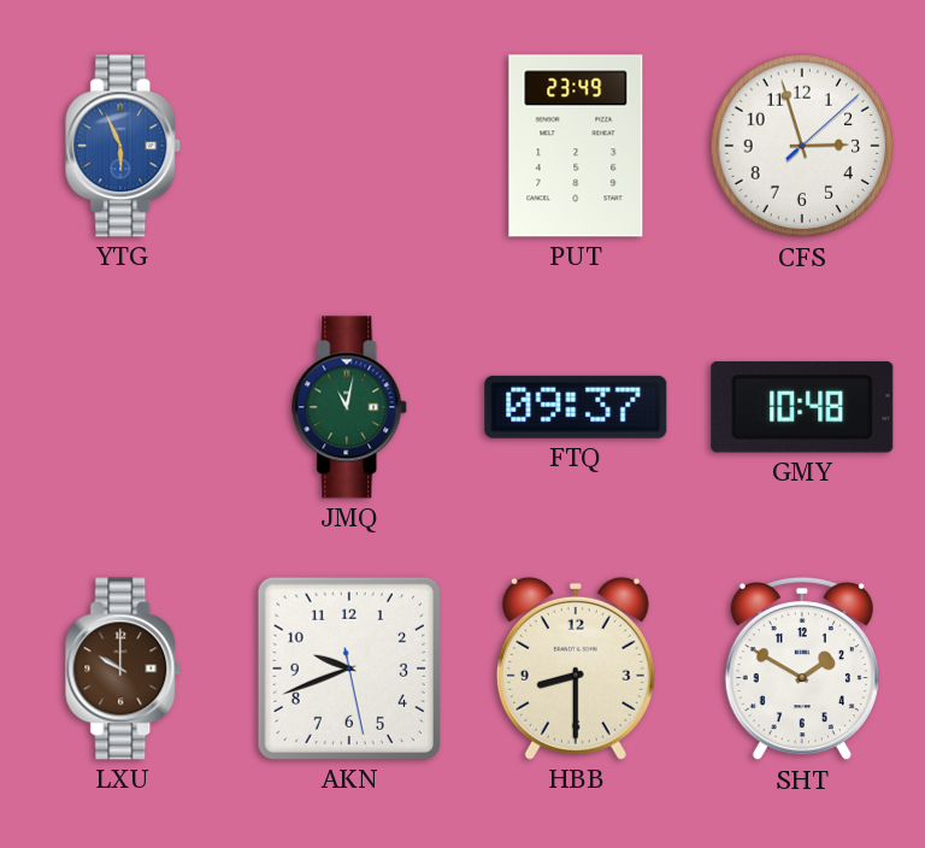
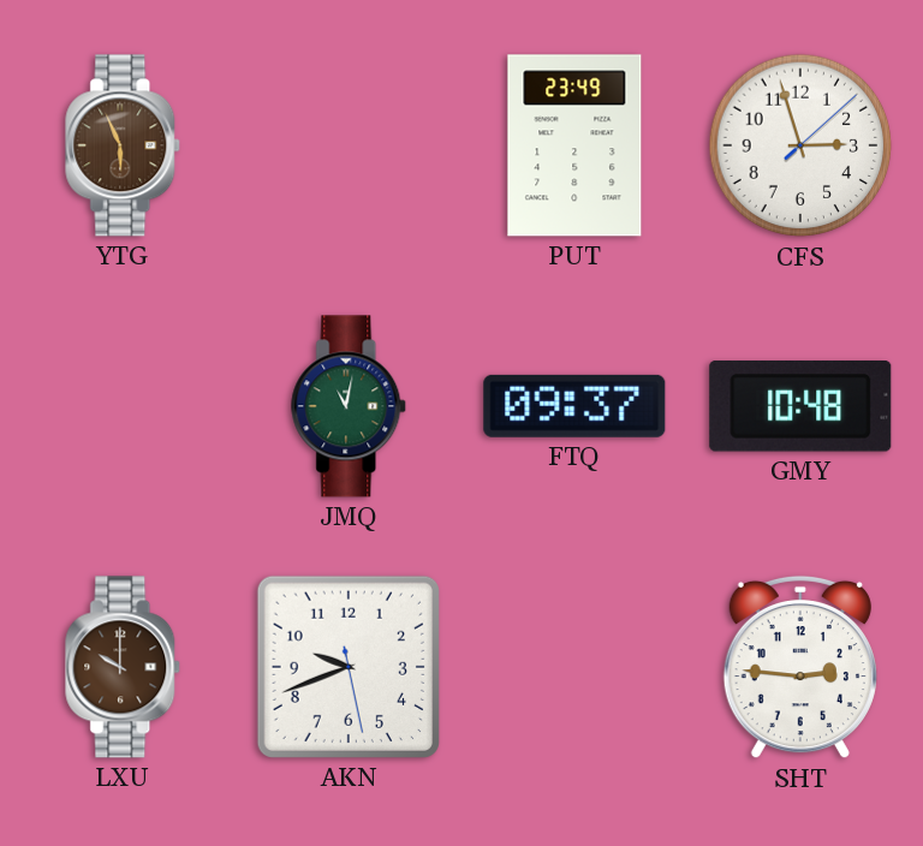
YTG dial: blue -> brown
HBB: 8:30 -> none
SHT: 1:50 -> 2:46
